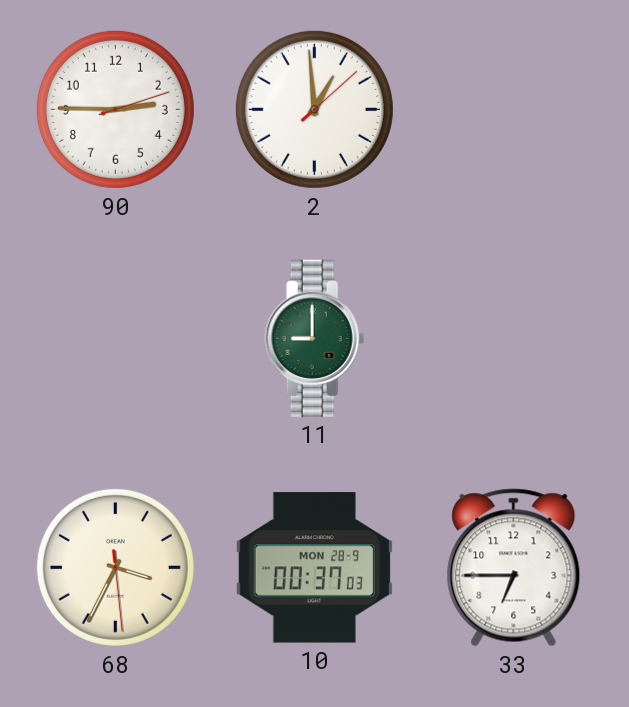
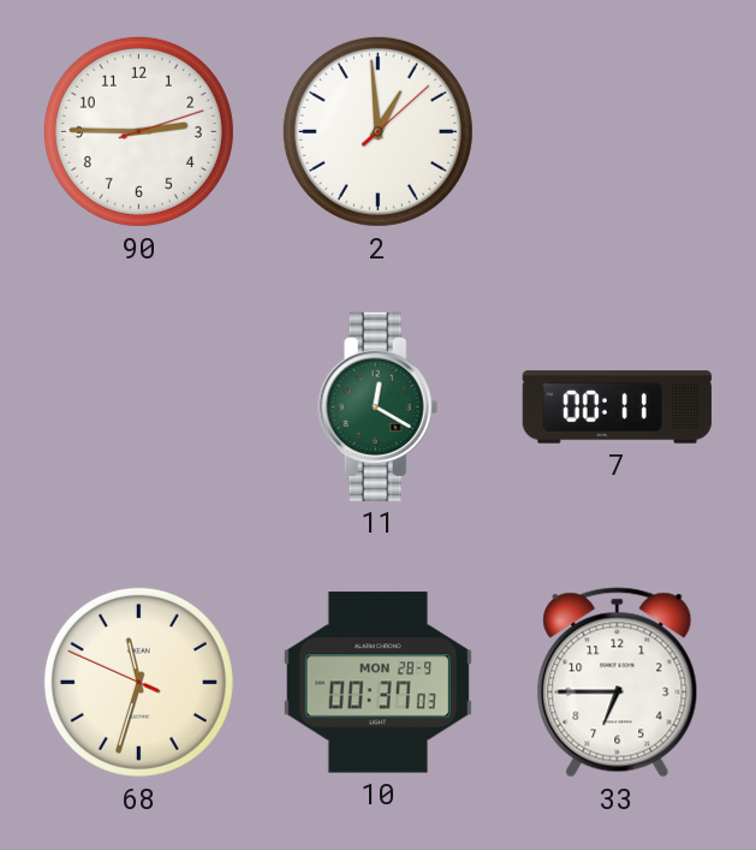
11: 9:00 -> 12:20
7: none -> 00:11
68: 3:34 -> 11:32
